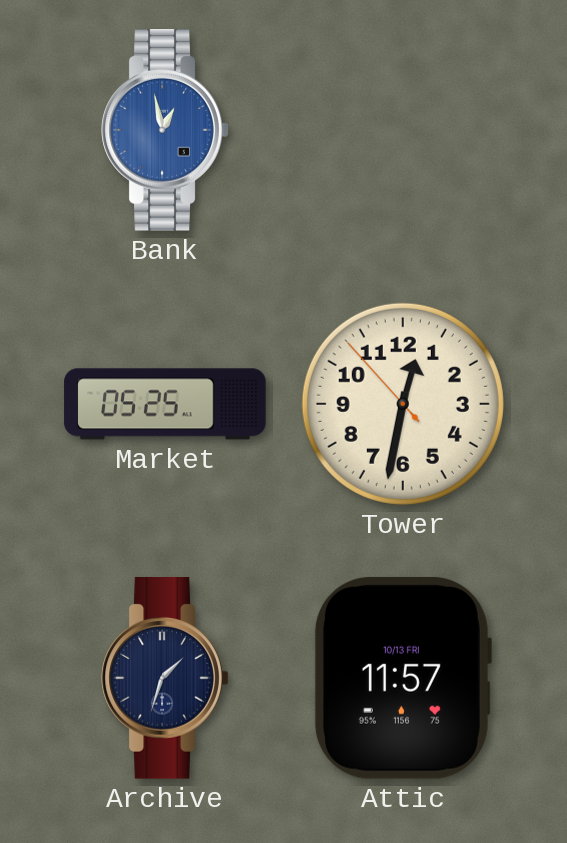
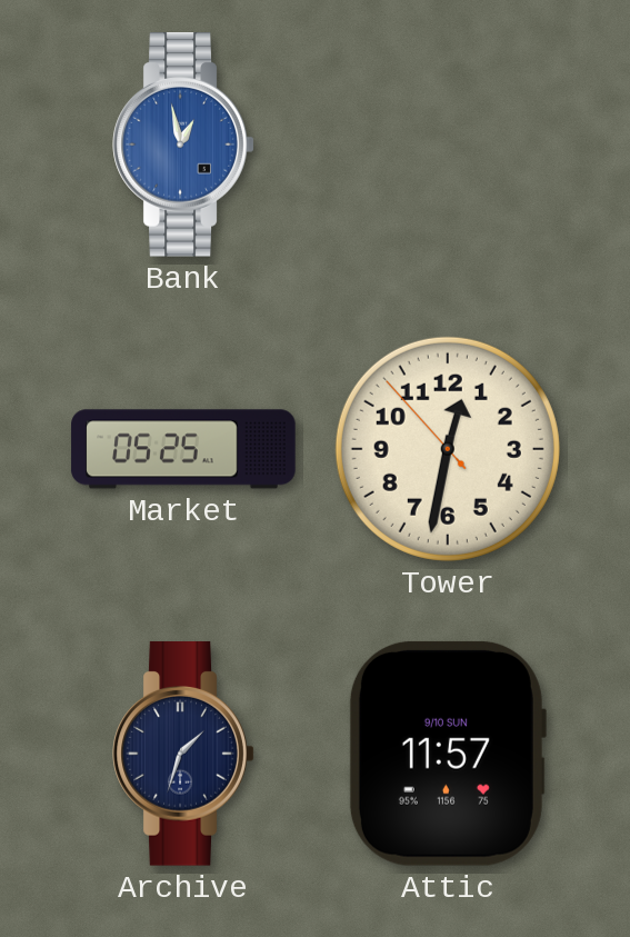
Attic date: 10/13 FRI -> 9/10 SUN
